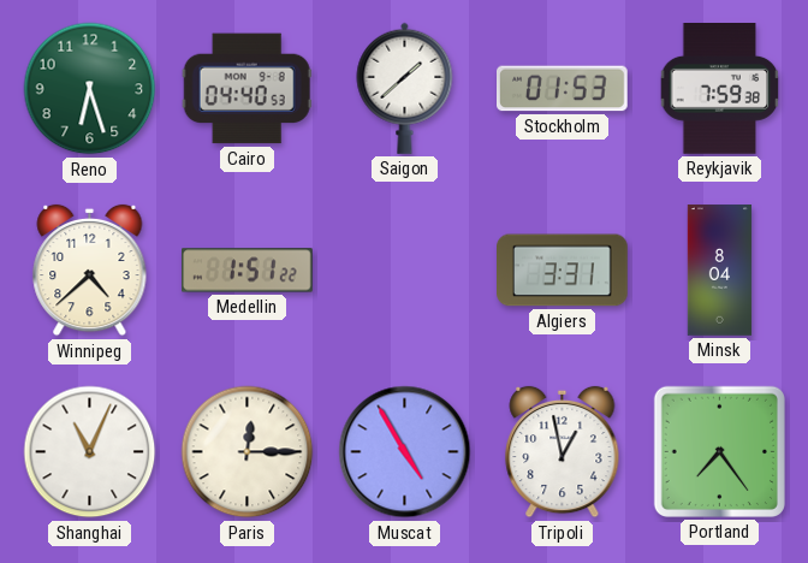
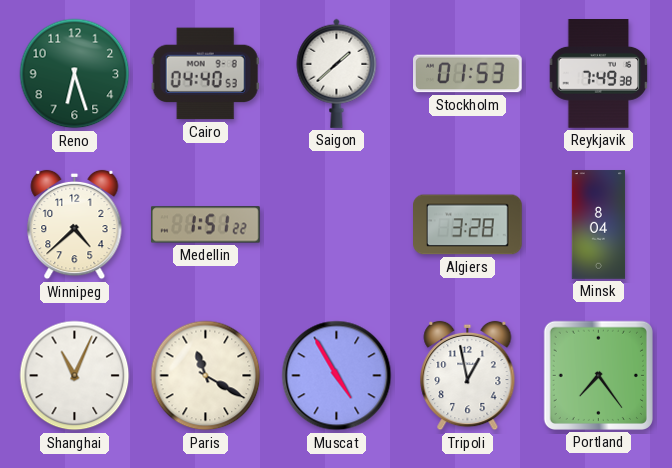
Reykjavik: 7:59 -> 7:49
Algiers: 3:31 -> 3:28
Paris: 12:15 -> 11:20
